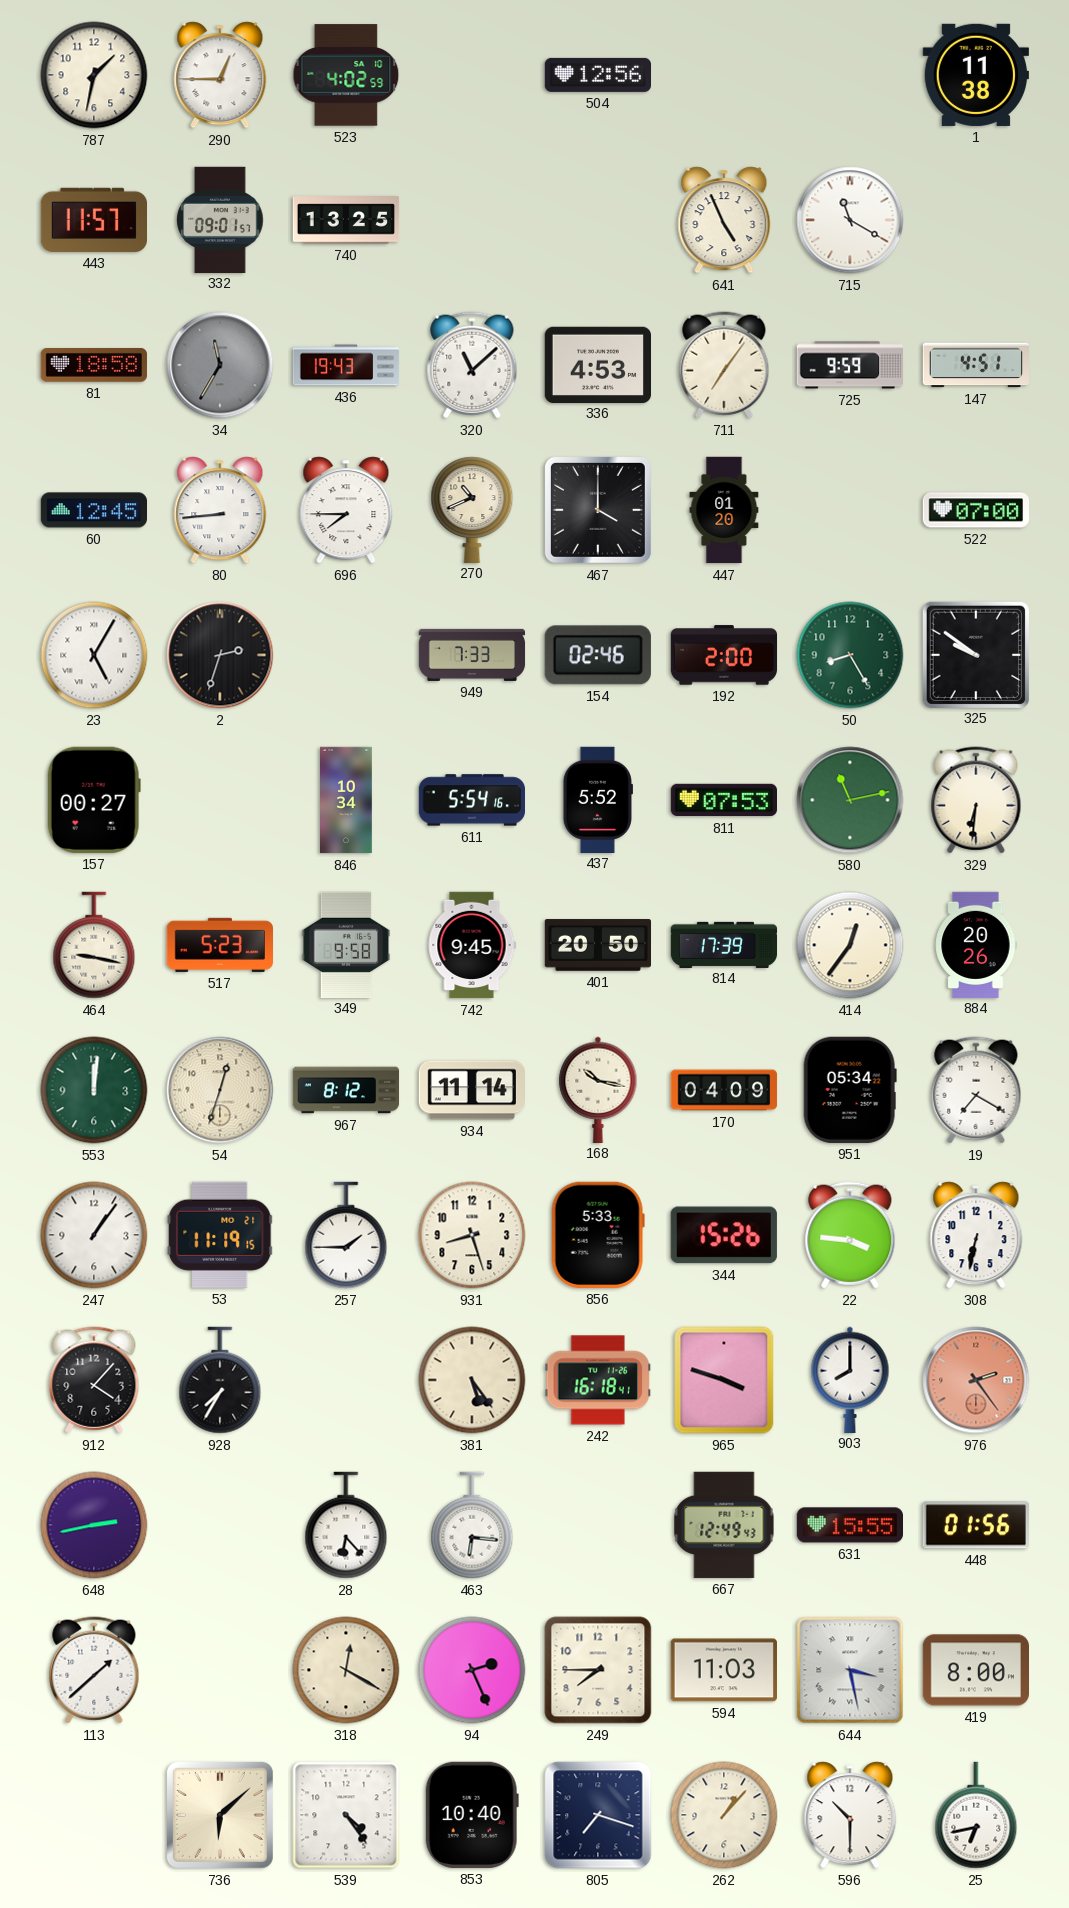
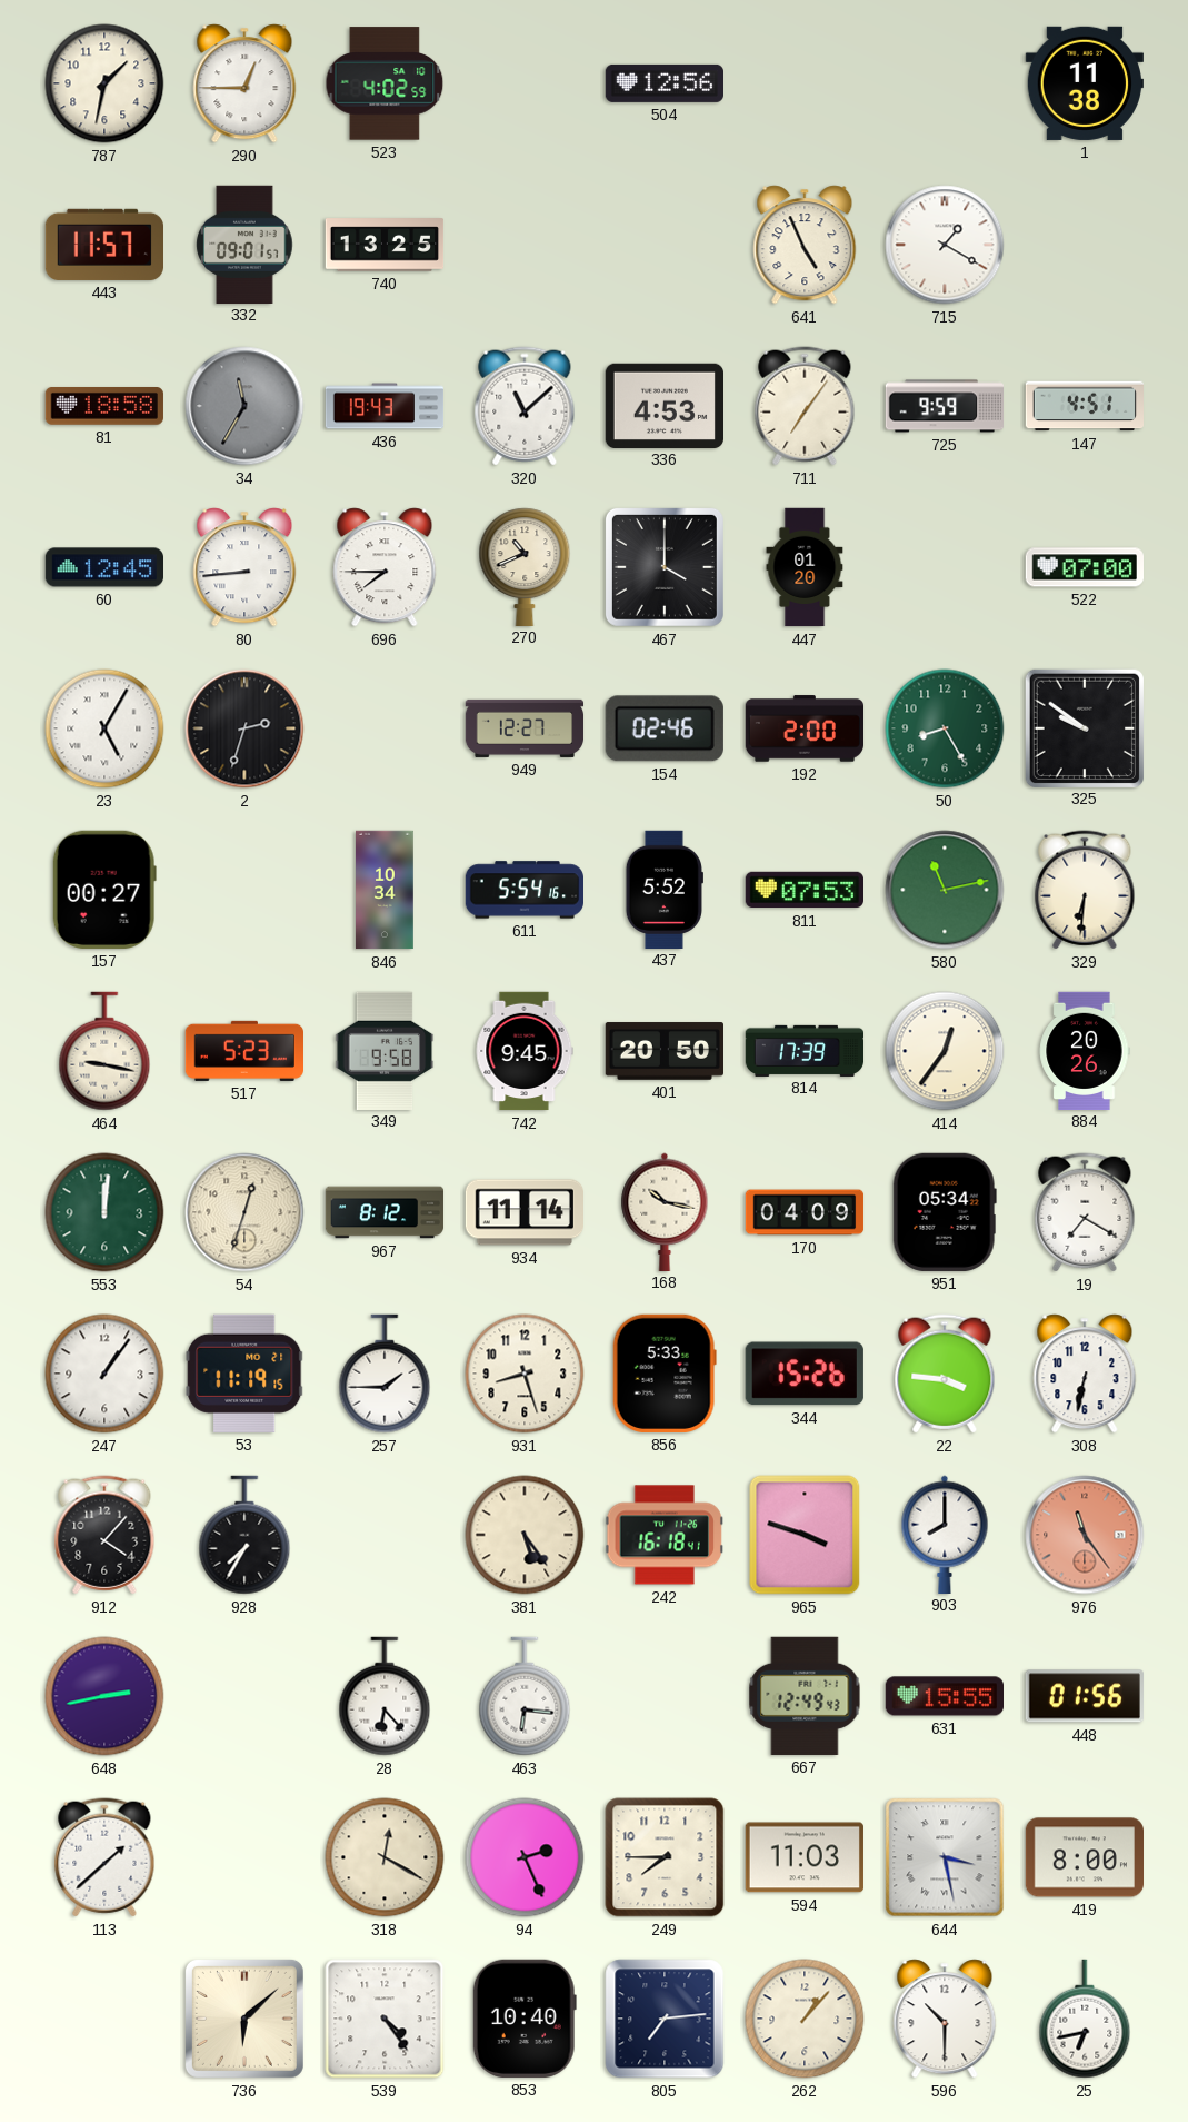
715: 11:20 -> 1:20
949: 7:33 -> 12:27
976: 2:24 -> 11:24
805: 7:18 -> 7:14
